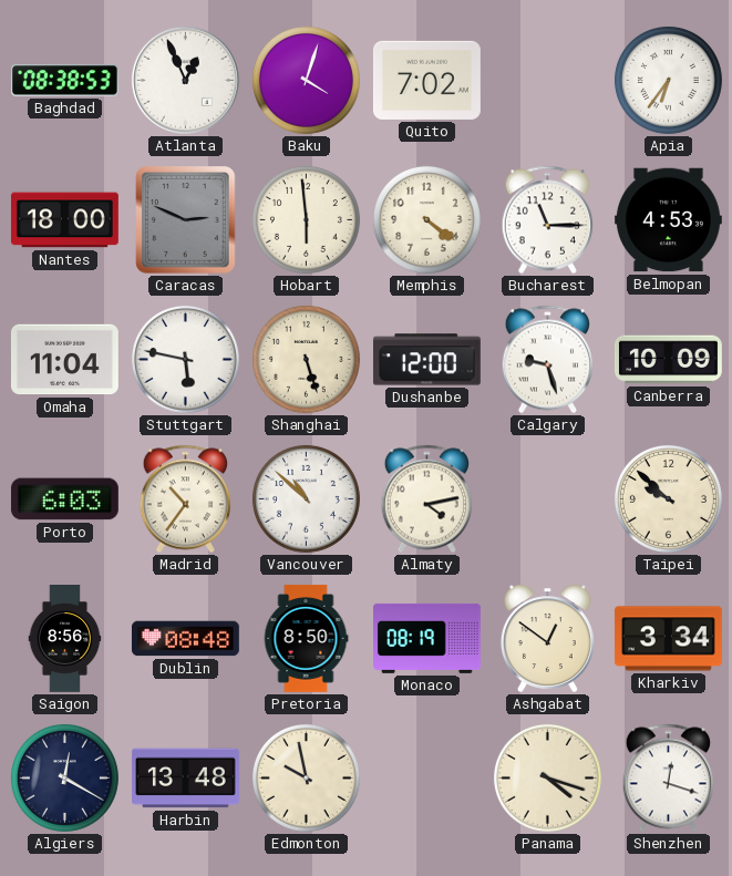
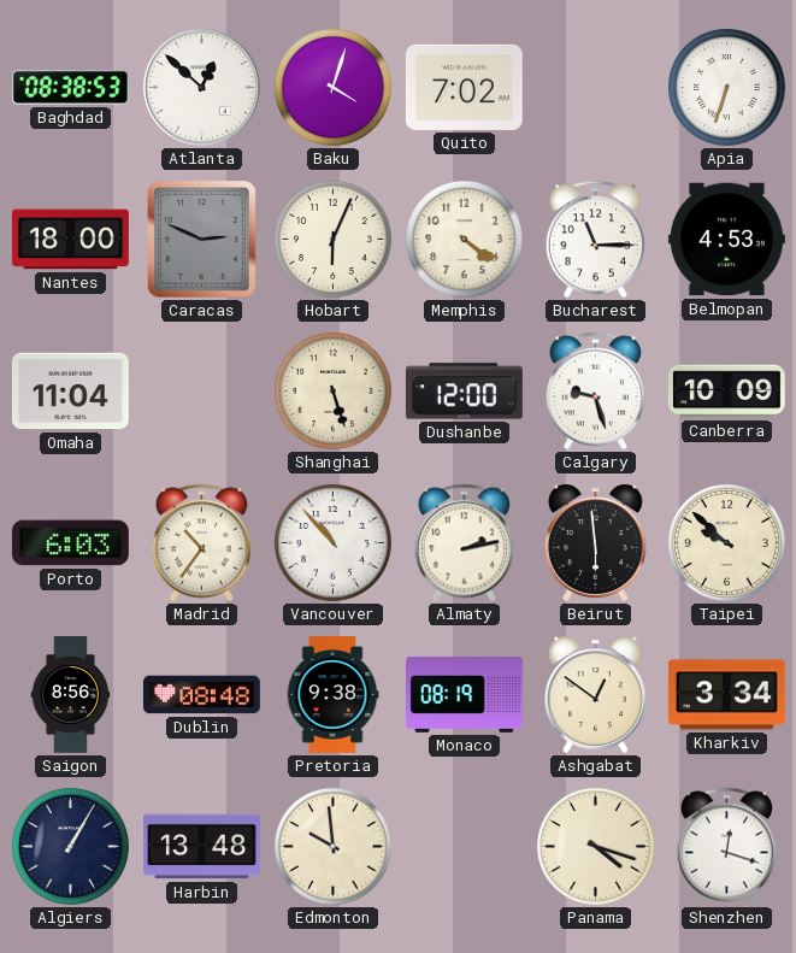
Atlanta: 12:56 -> 12:52
Apia: 6:36 -> 6:33
Hobart: 5:59 -> 6:04
Stuttgart: 5:47 -> none
Vancouver: 10:52 -> 10:53
Almaty: 4:13 -> 2:13
Beirut: none -> 5:59
Pretoria: 8:50 -> 9:38
Algiers: 12:20 -> 1:05
Edmonton: 9:58 -> 9:59
